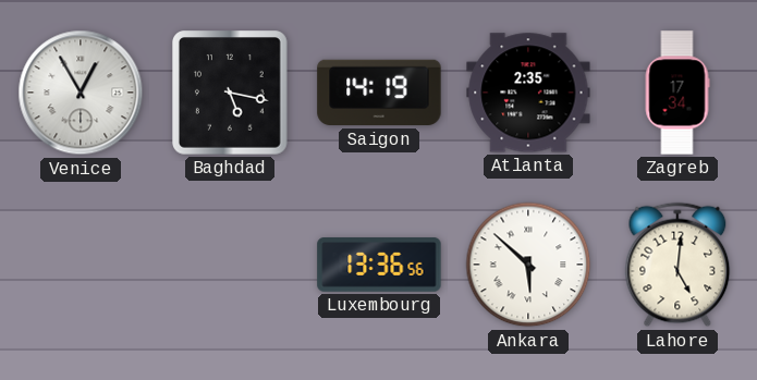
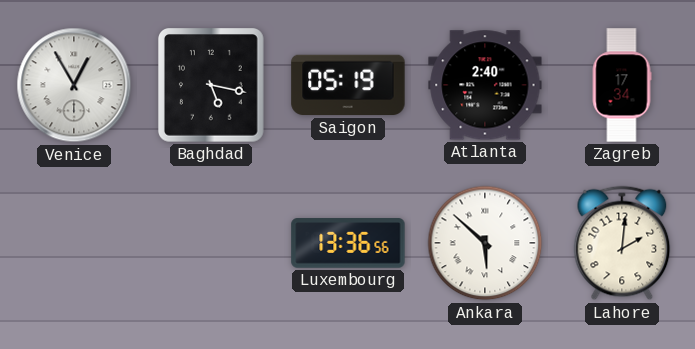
Saigon: 14:19 -> 05:19
Atlanta: 2:35 -> 2:40
Lahore: 5:01 -> 2:01
